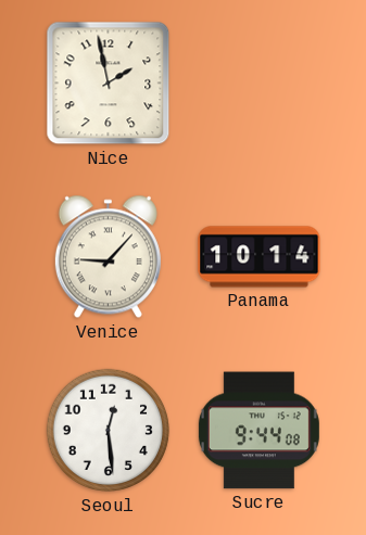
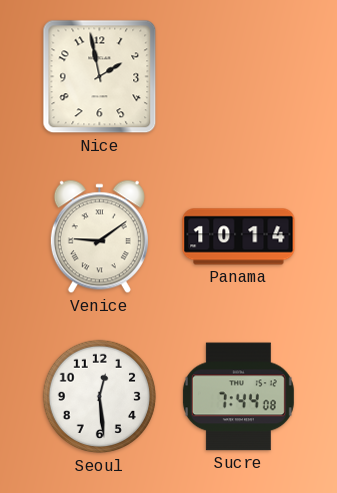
Venice: 9:07 -> 9:09
Sucre: 9:44 -> 7:44
